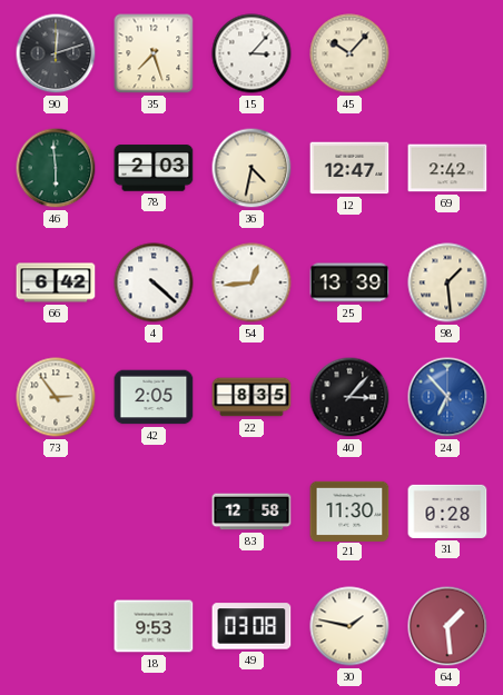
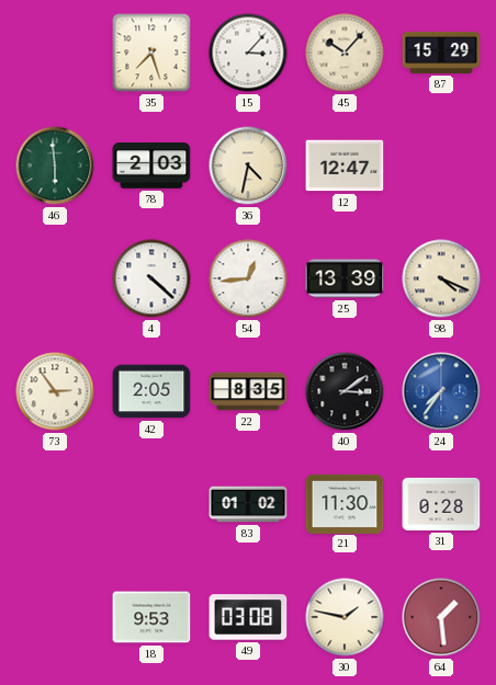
90: 12:12 -> none
87: none -> 15:29
69: 2:42 -> none
66: 6:42 -> none
98: 1:29 -> 4:19
40: 3:07 -> 3:09
24: 6:53 -> 7:36
83: 12:58 -> 01:02
